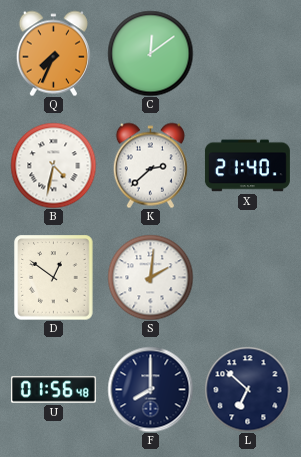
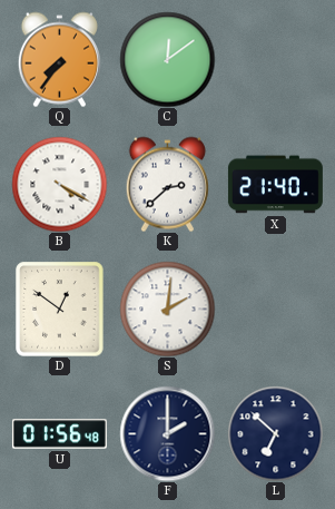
Q: 7:34 -> 7:36
B: 4:32 -> 4:20
F: 8:00 -> 2:00
